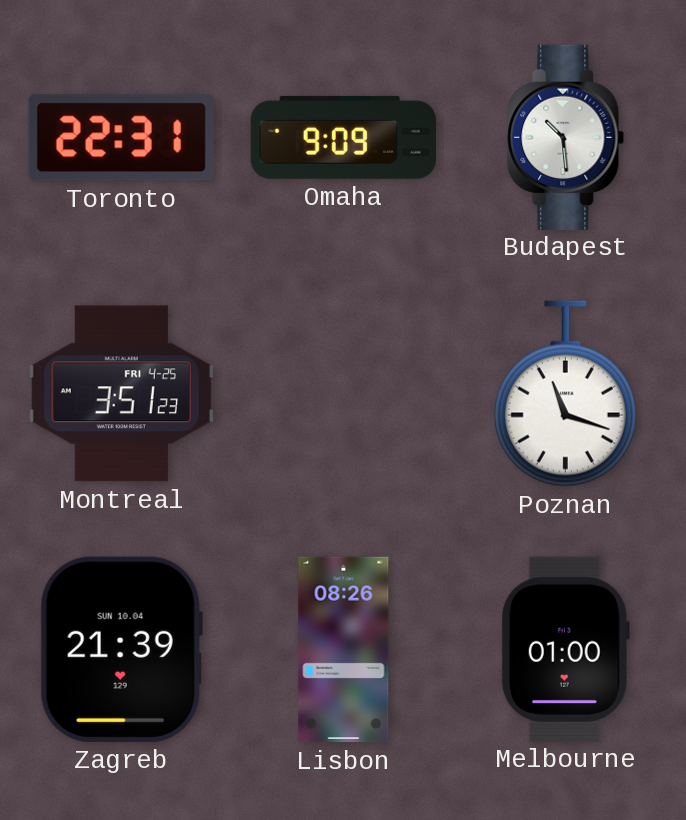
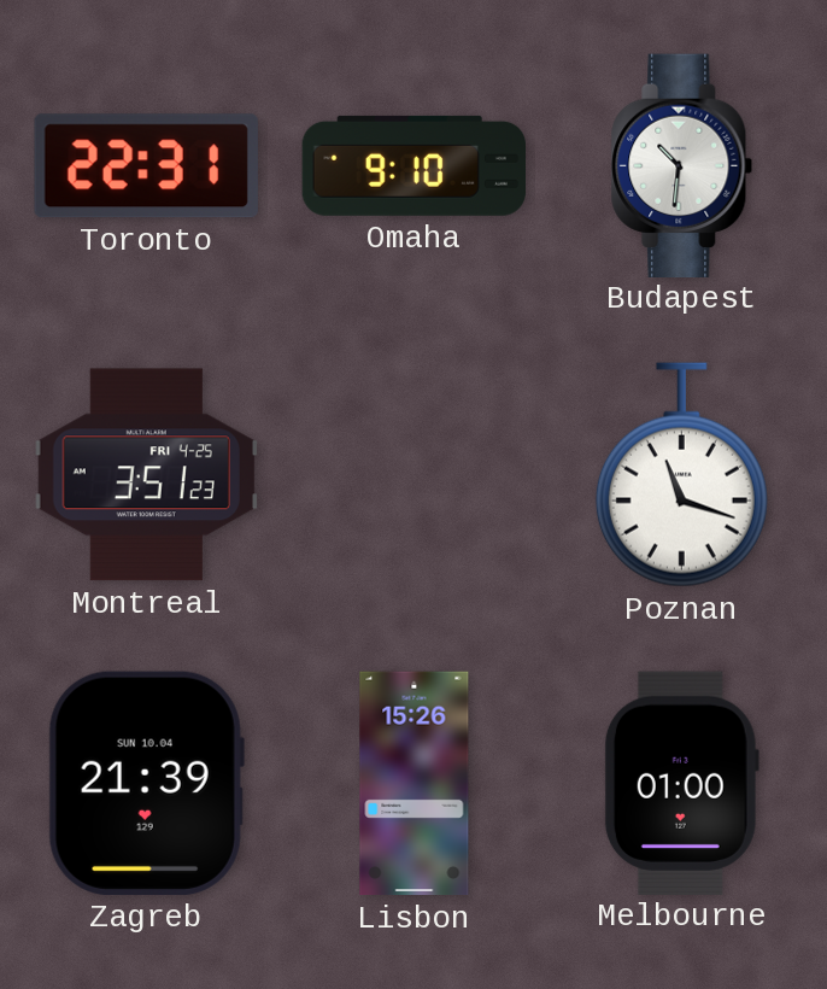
Omaha: 9:09 -> 9:10
Budapest: 10:29 -> 10:31
Lisbon: 08:26 -> 15:26
